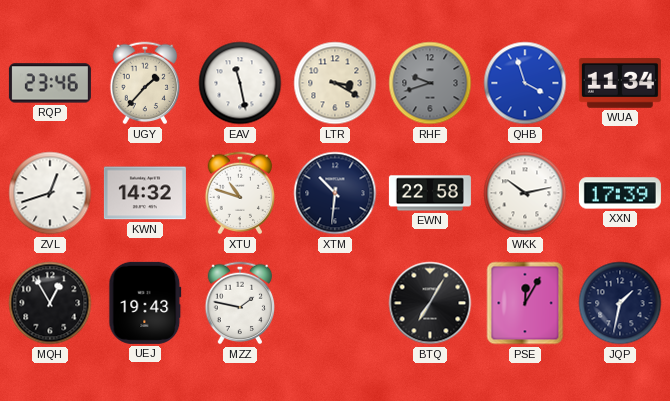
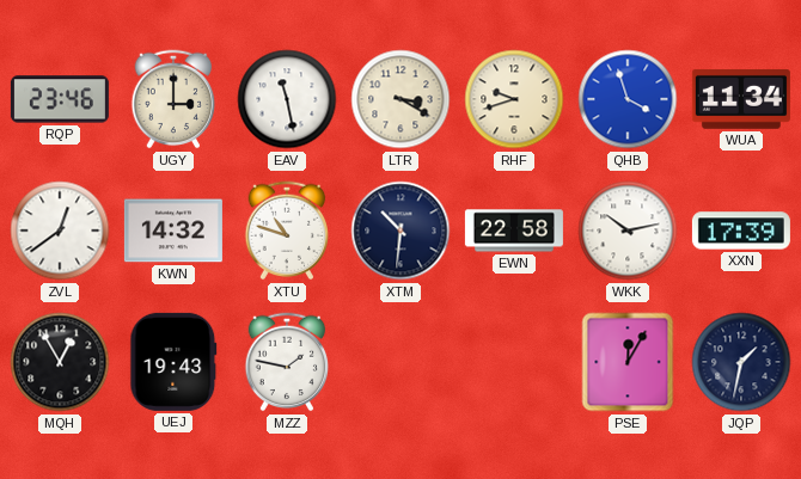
UGY: 1:37 -> 3:00
RHF dial: grey -> cream
ZVL: 12:42 -> 12:39
BTQ: 7:05 -> none
